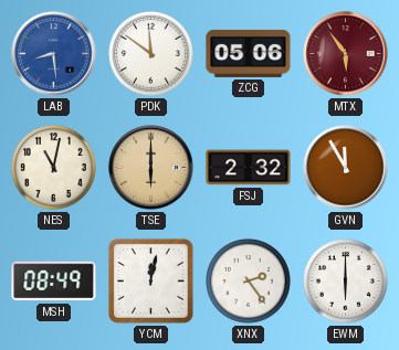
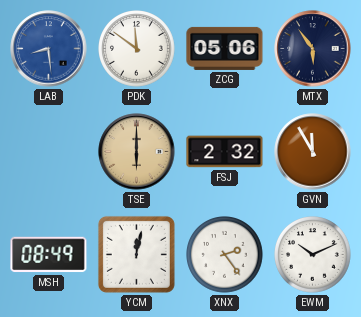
MTX dial: burgundy -> navy
NES: 11:02 -> none
EWM: 6:00 -> 10:11
